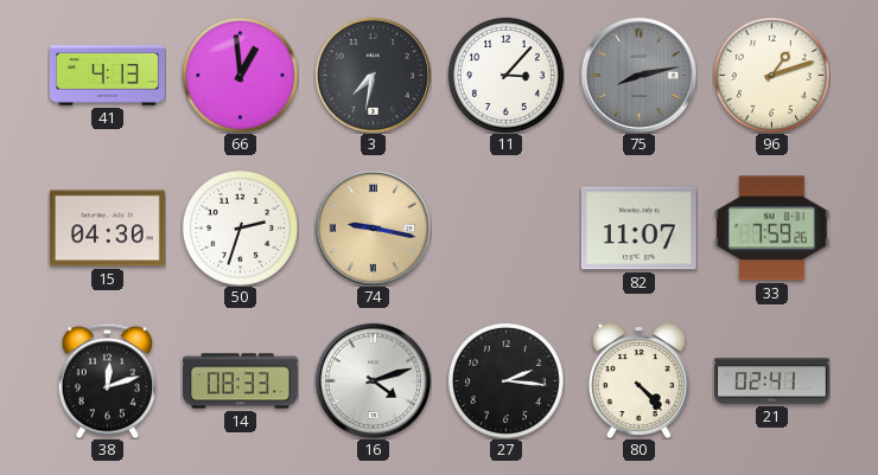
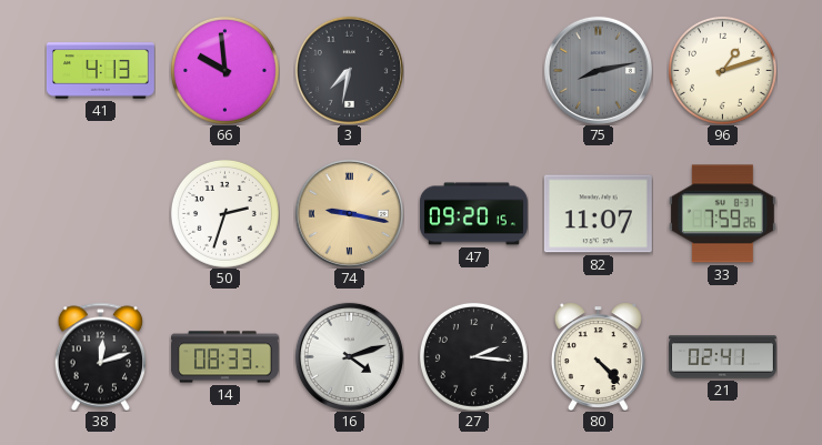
66: 12:59 -> 9:59
11: 3:07 -> none
15: 04:30 -> none
47: none -> 09:20
